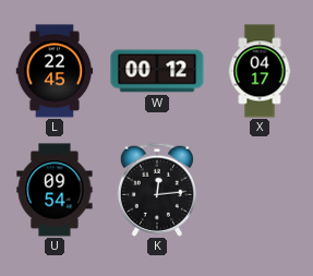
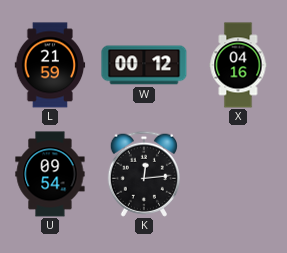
L: 22:45 -> 21:59
X: 04:17 -> 04:16
